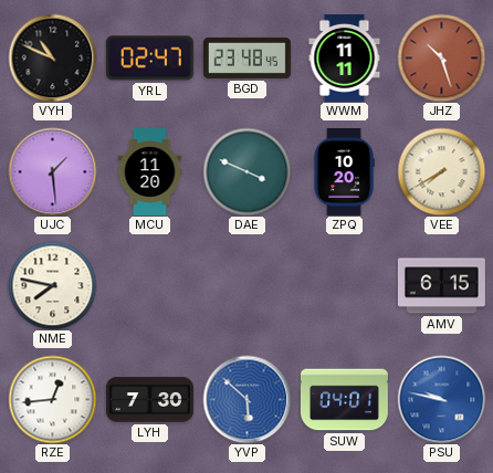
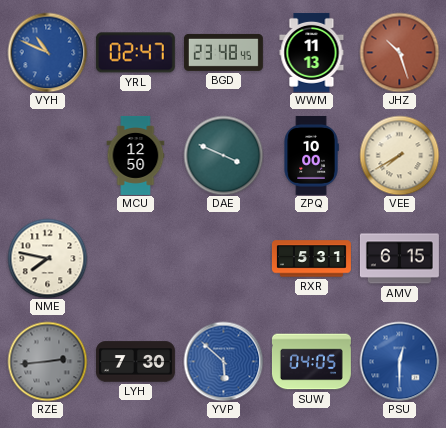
VYH dial: black -> blue
WWM: 11:11 -> 11:13
UJC: 1:29 -> none
MCU: 11:20 -> 12:50
ZPQ: 10:20 -> 10:00
RXR: none -> 5:31
RZE: 12:44 -> 2:44
RZE dial: white -> grey
SUW: 04:01 -> 04:05
PSU: 9:47 -> 12:30
